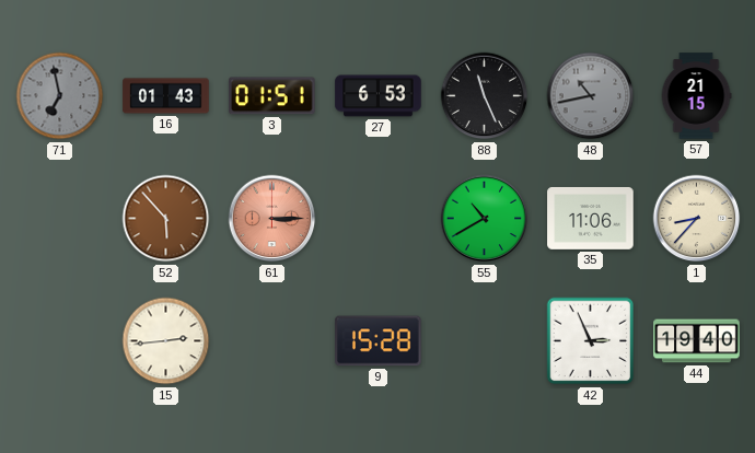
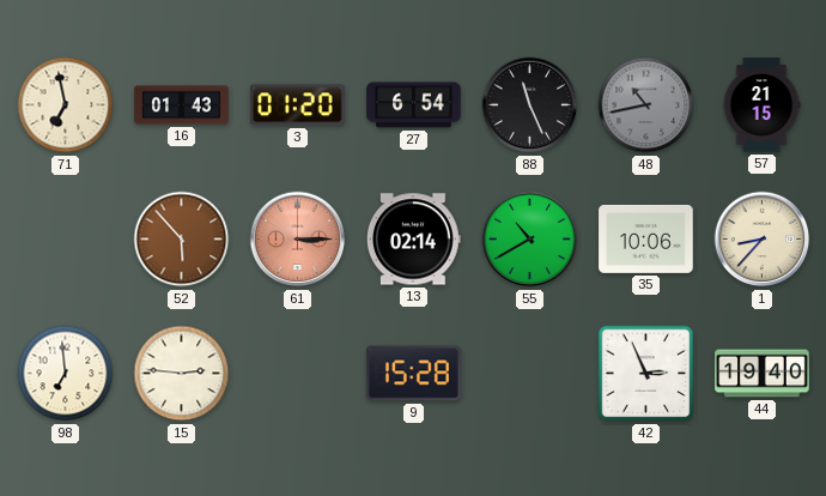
71 dial: grey -> cream
3: 01:51 -> 01:20
27: 6:53 -> 6:54
13: none -> 02:14
35: 11:06 -> 10:06
98: none -> 6:59
15: 2:44 -> 2:46
